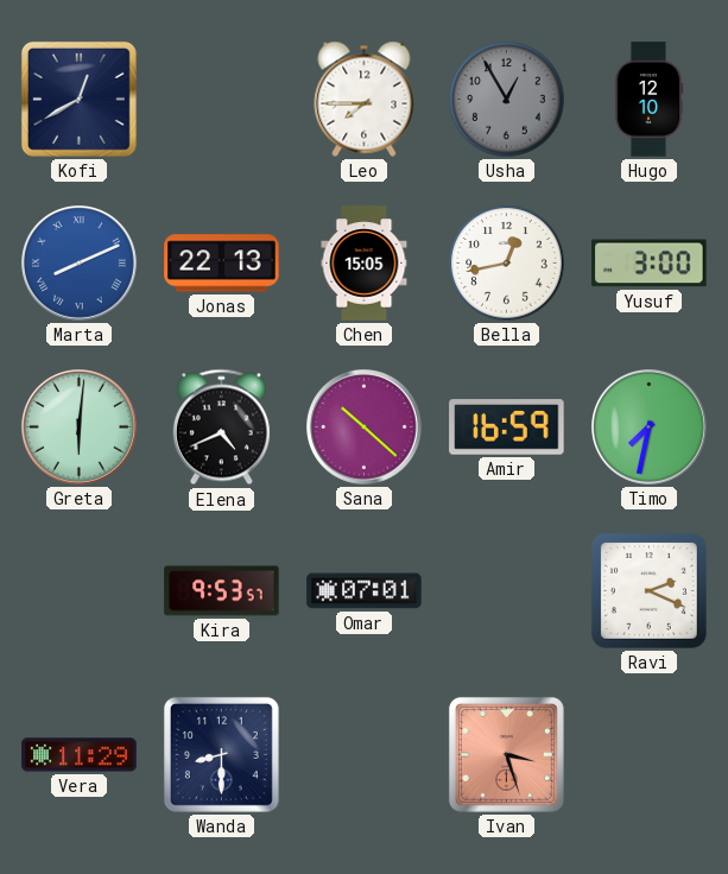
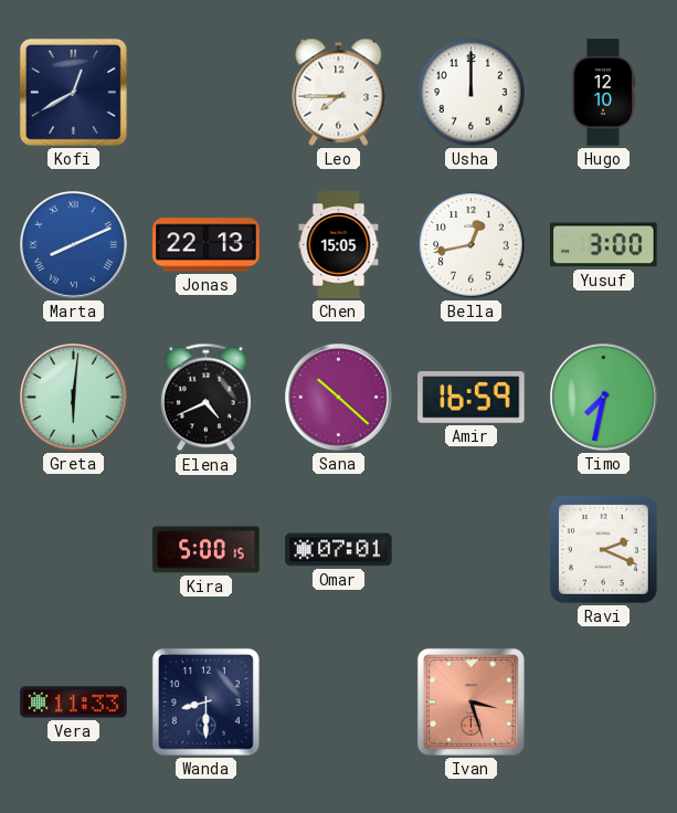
Usha: 12:55 -> 12:00
Usha dial: grey -> white
Kira: 9:53 -> 5:00
Vera: 11:29 -> 11:33
